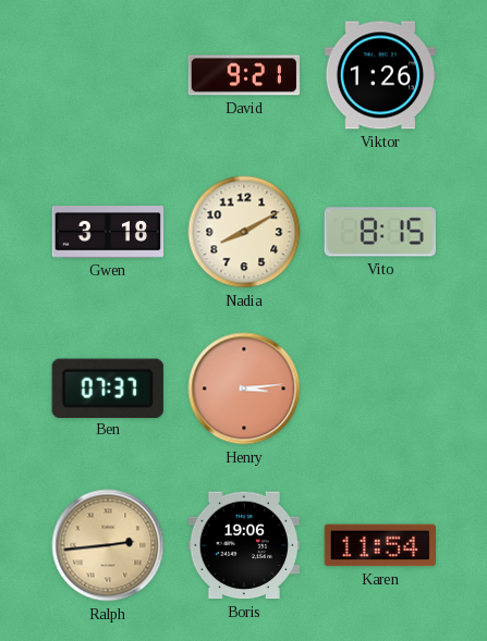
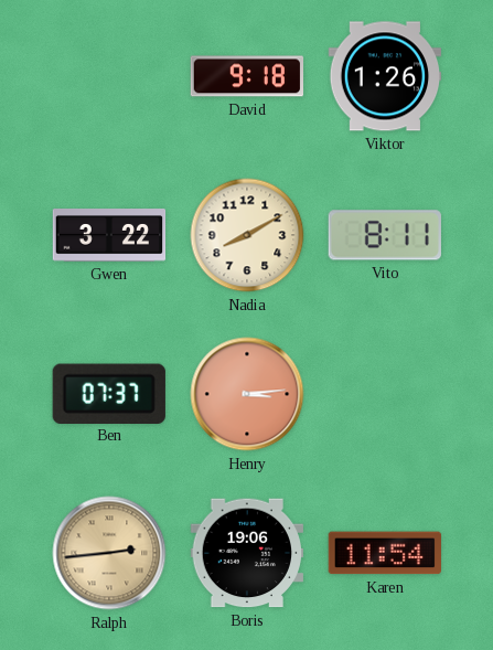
David: 9:21 -> 9:18
Gwen: 3:18 -> 3:22
Vito: 8:15 -> 8:11
